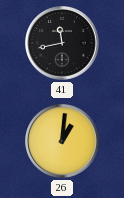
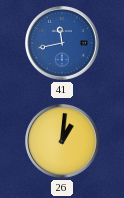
41 dial: black -> blue
